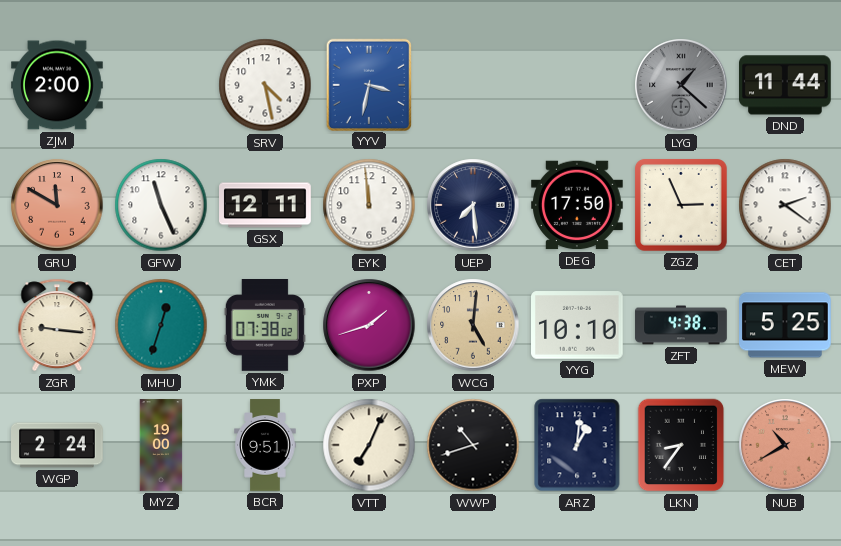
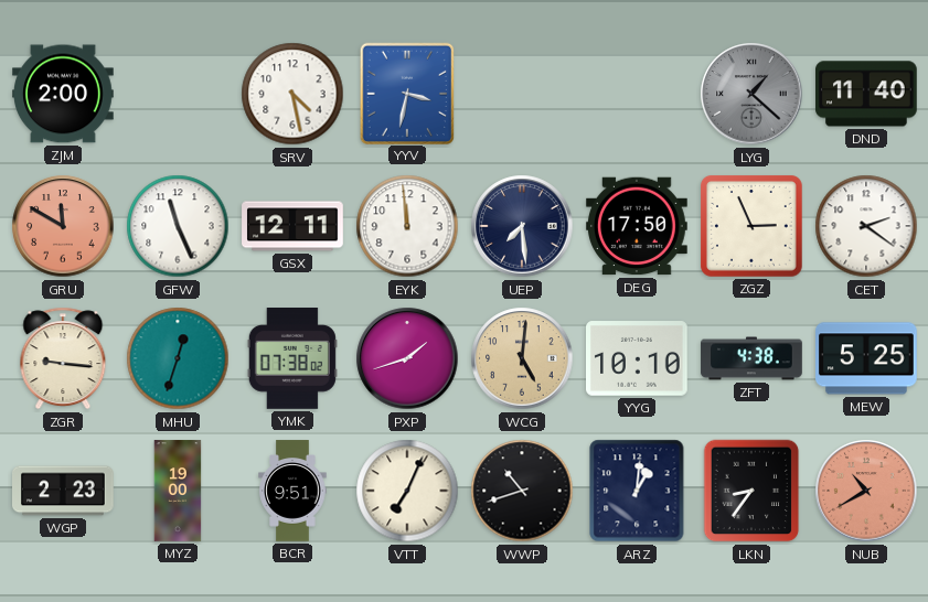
DND: 11:44 -> 11:40
WGP: 2:24 -> 2:23
